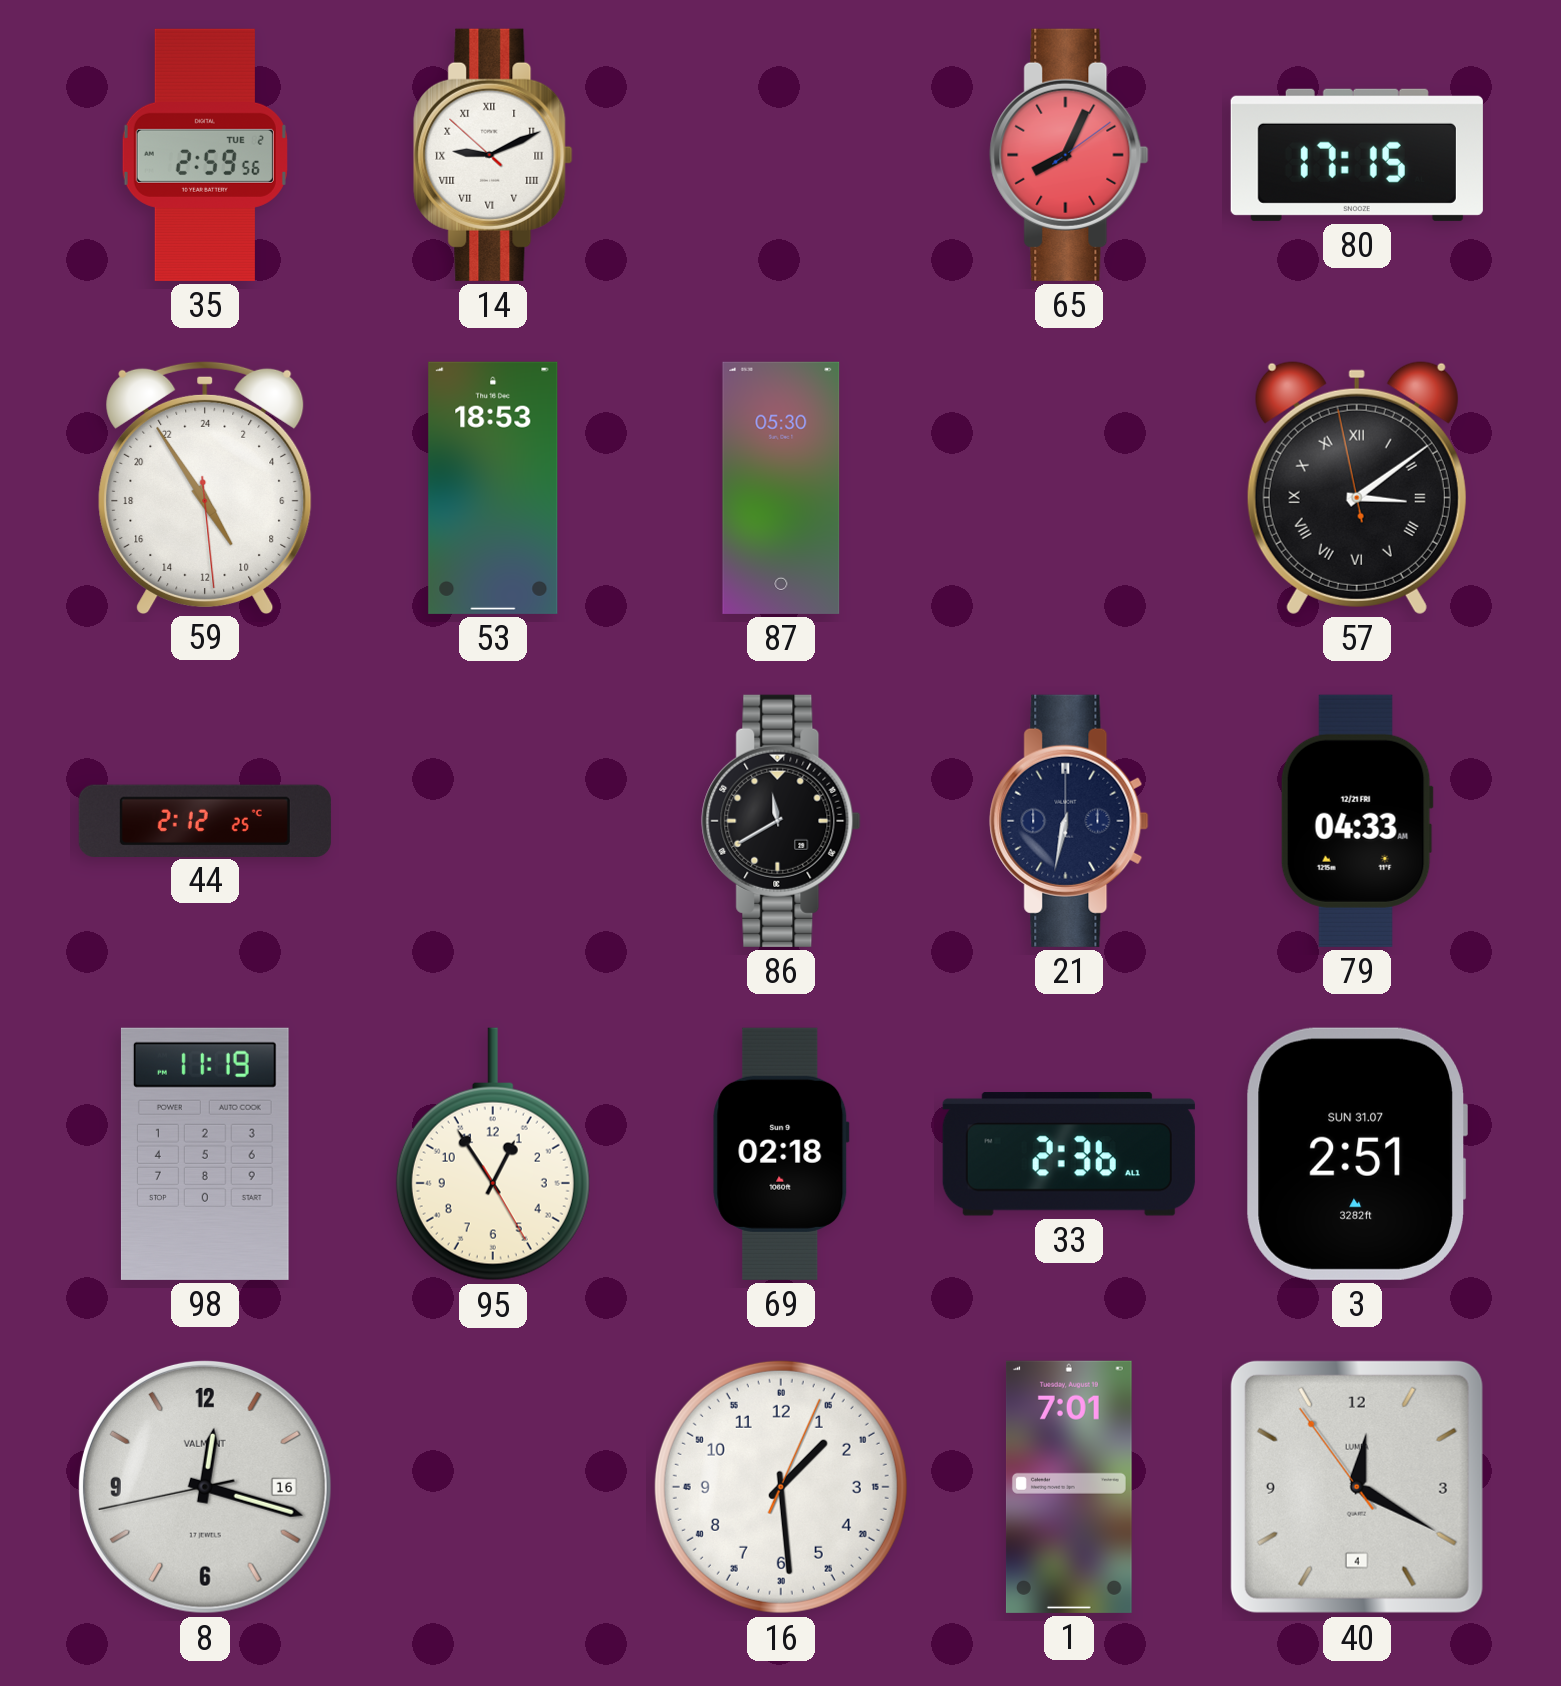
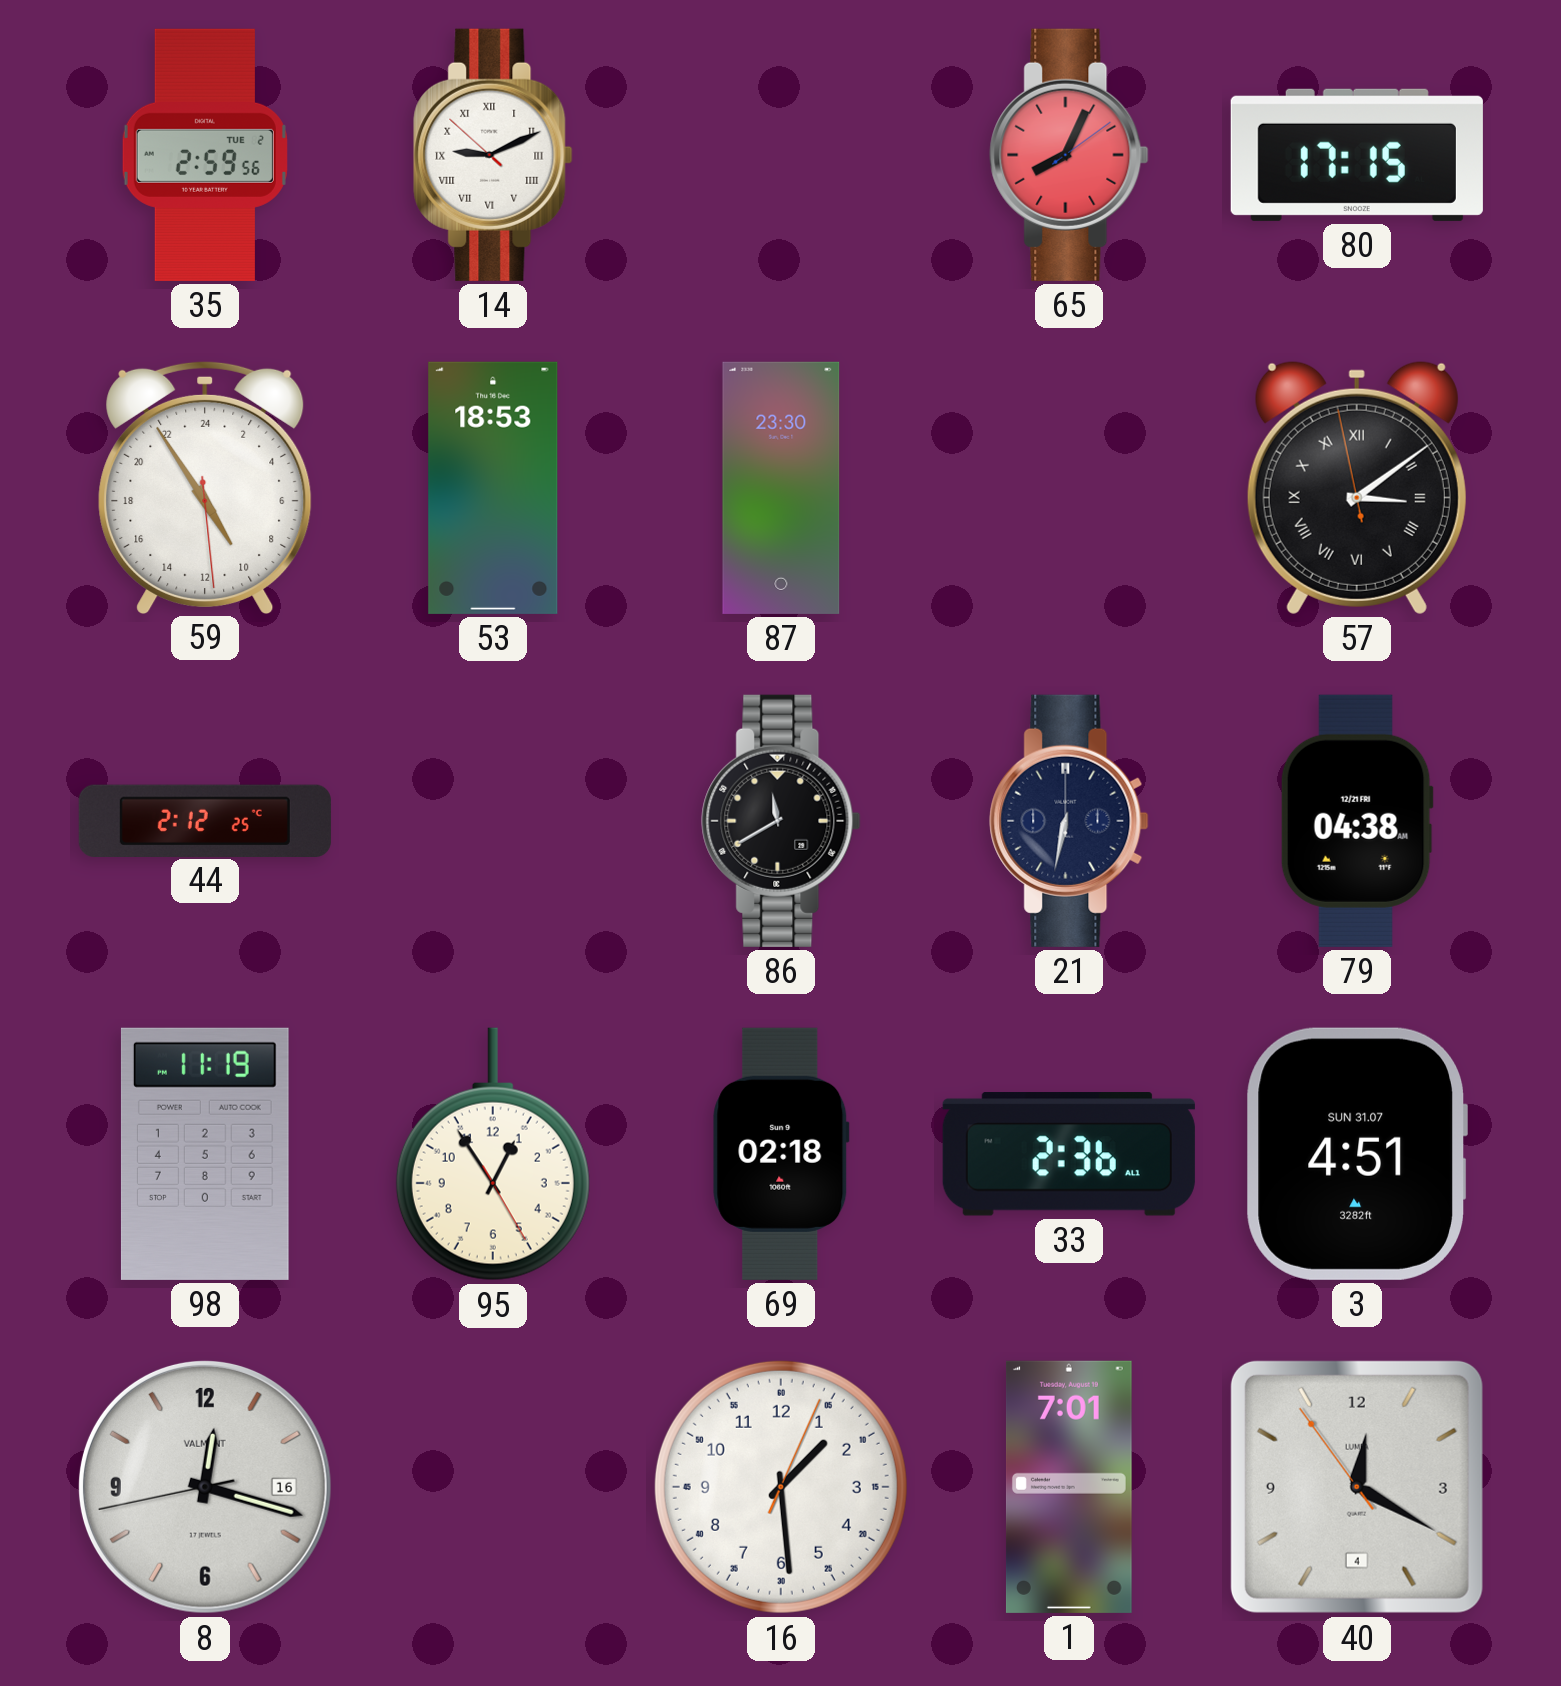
87: 05:30 -> 23:30
79: 04:33 -> 04:38
3: 2:51 -> 4:51
